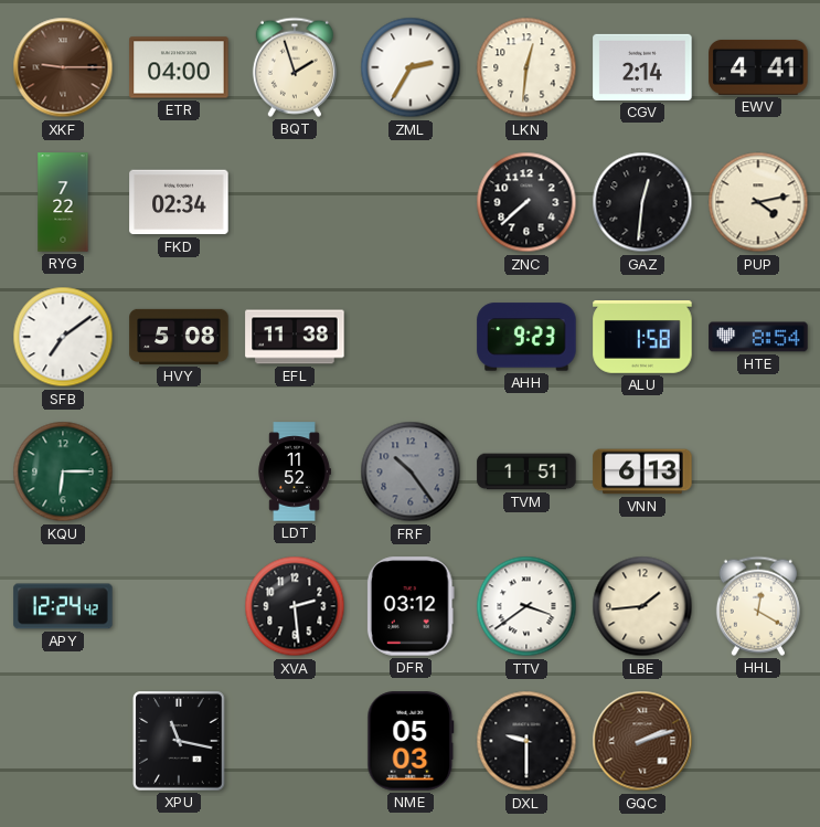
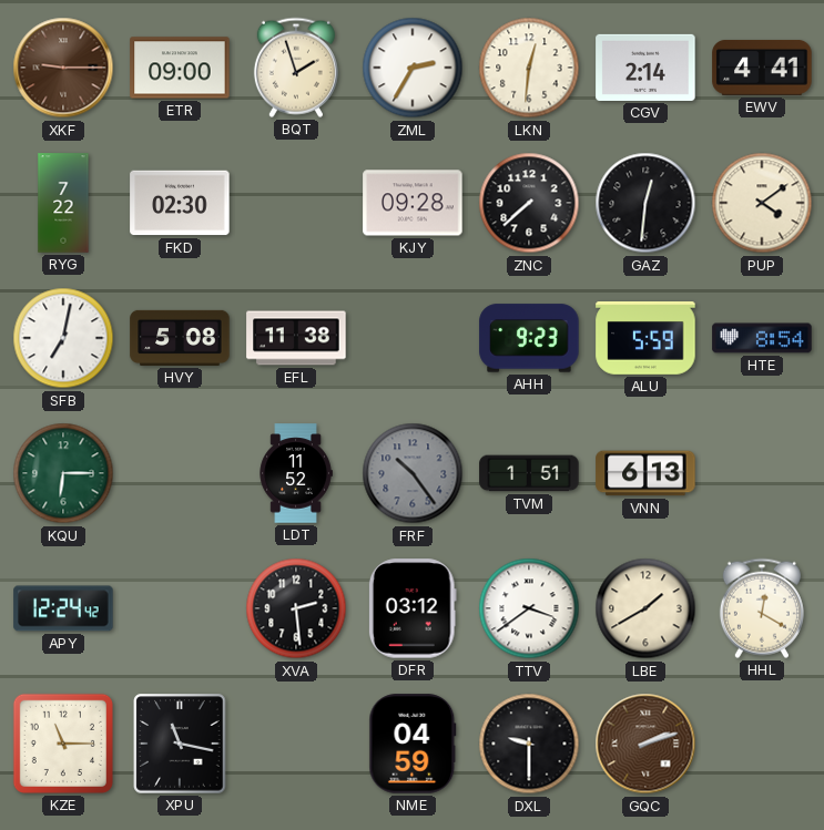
ETR: 04:00 -> 09:00
FKD: 02:34 -> 02:30
KJY: none -> 09:28
PUP: 4:13 -> 4:09
SFB: 7:09 -> 7:02
ALU: 1:58 -> 5:59
LBE: 1:44 -> 1:40
KZE: none -> 11:15
NME: 05:03 -> 04:59
